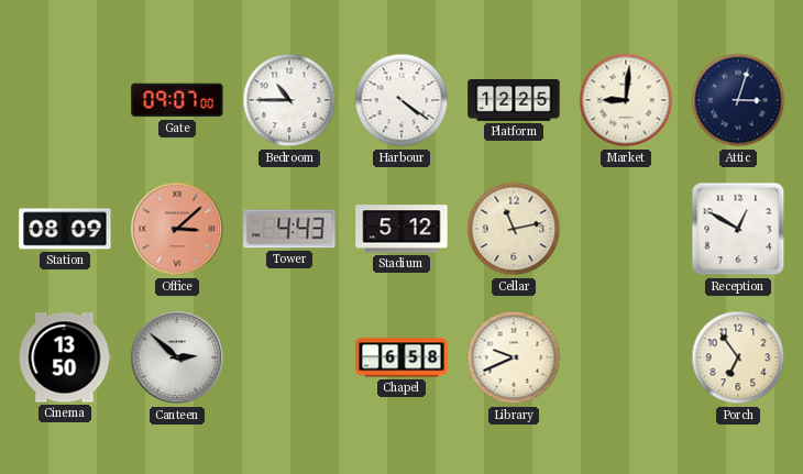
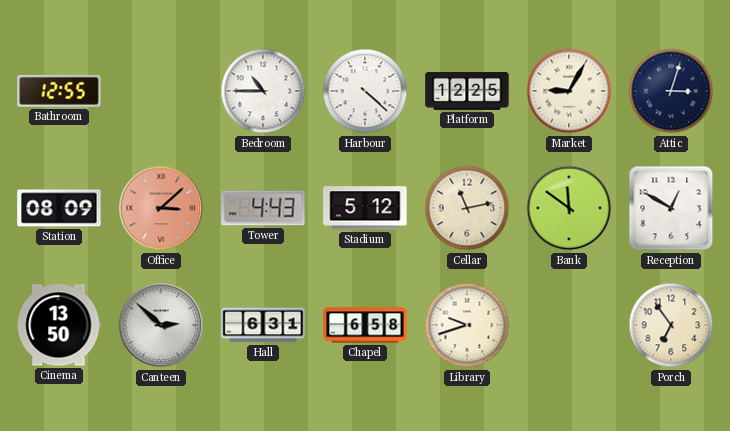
Bathroom: none -> 12:55
Gate: 09:07 -> none
Harbour: 4:21 -> 4:22
Market: 9:01 -> 9:05
Bank: none -> 11:51
Hall: none -> 6:31
Library: 9:41 -> 9:42
